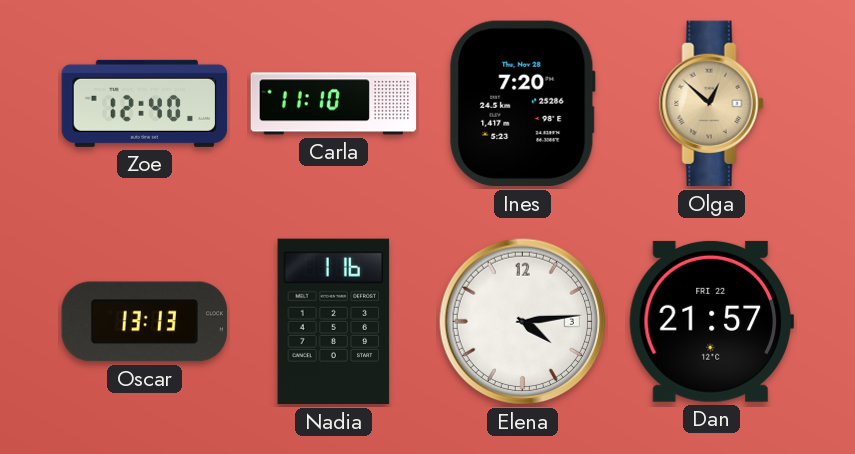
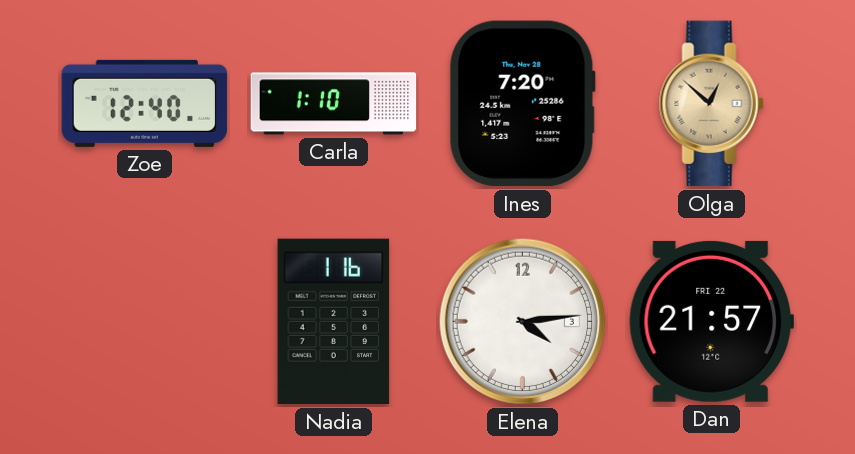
Carla: 11:10 -> 1:10
Oscar: 13:13 -> none
